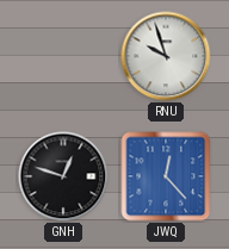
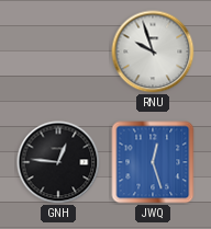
GNH: 12:48 -> 12:46
JWQ: 12:23 -> 12:27
